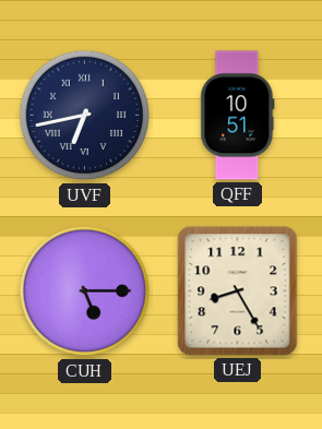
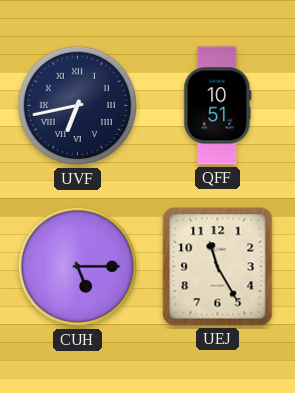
UEJ: 8:25 -> 11:25
